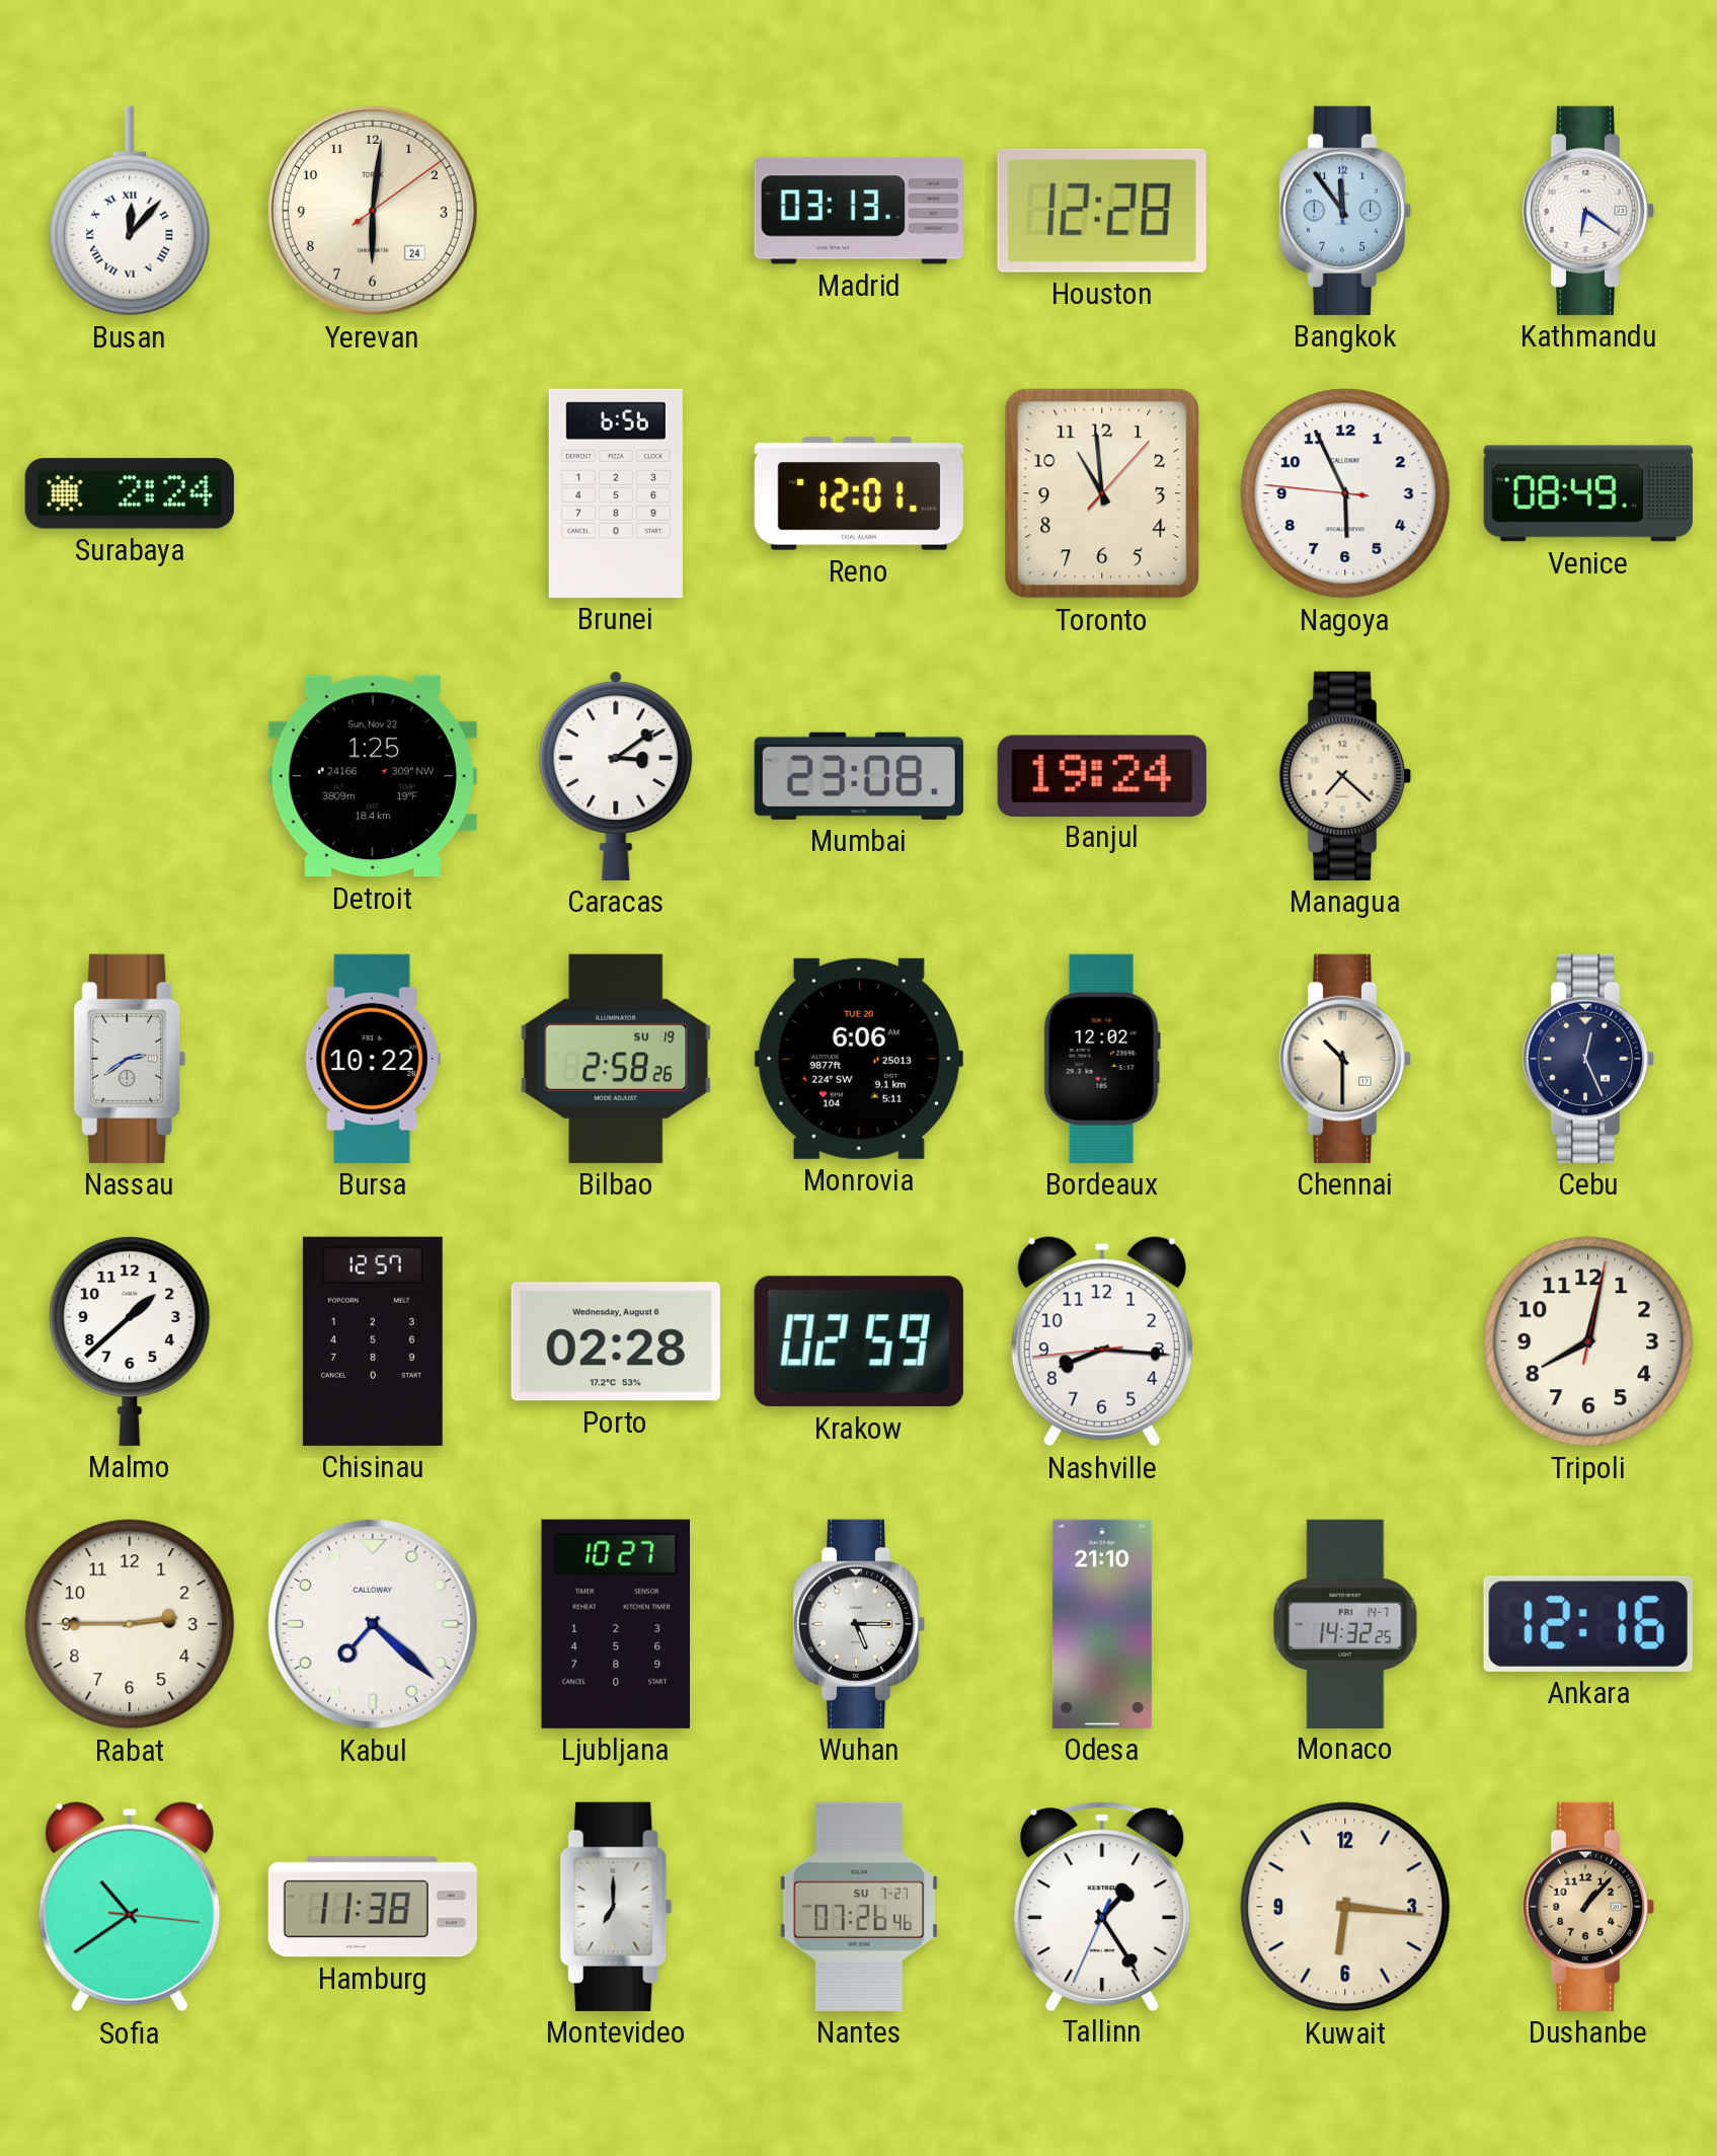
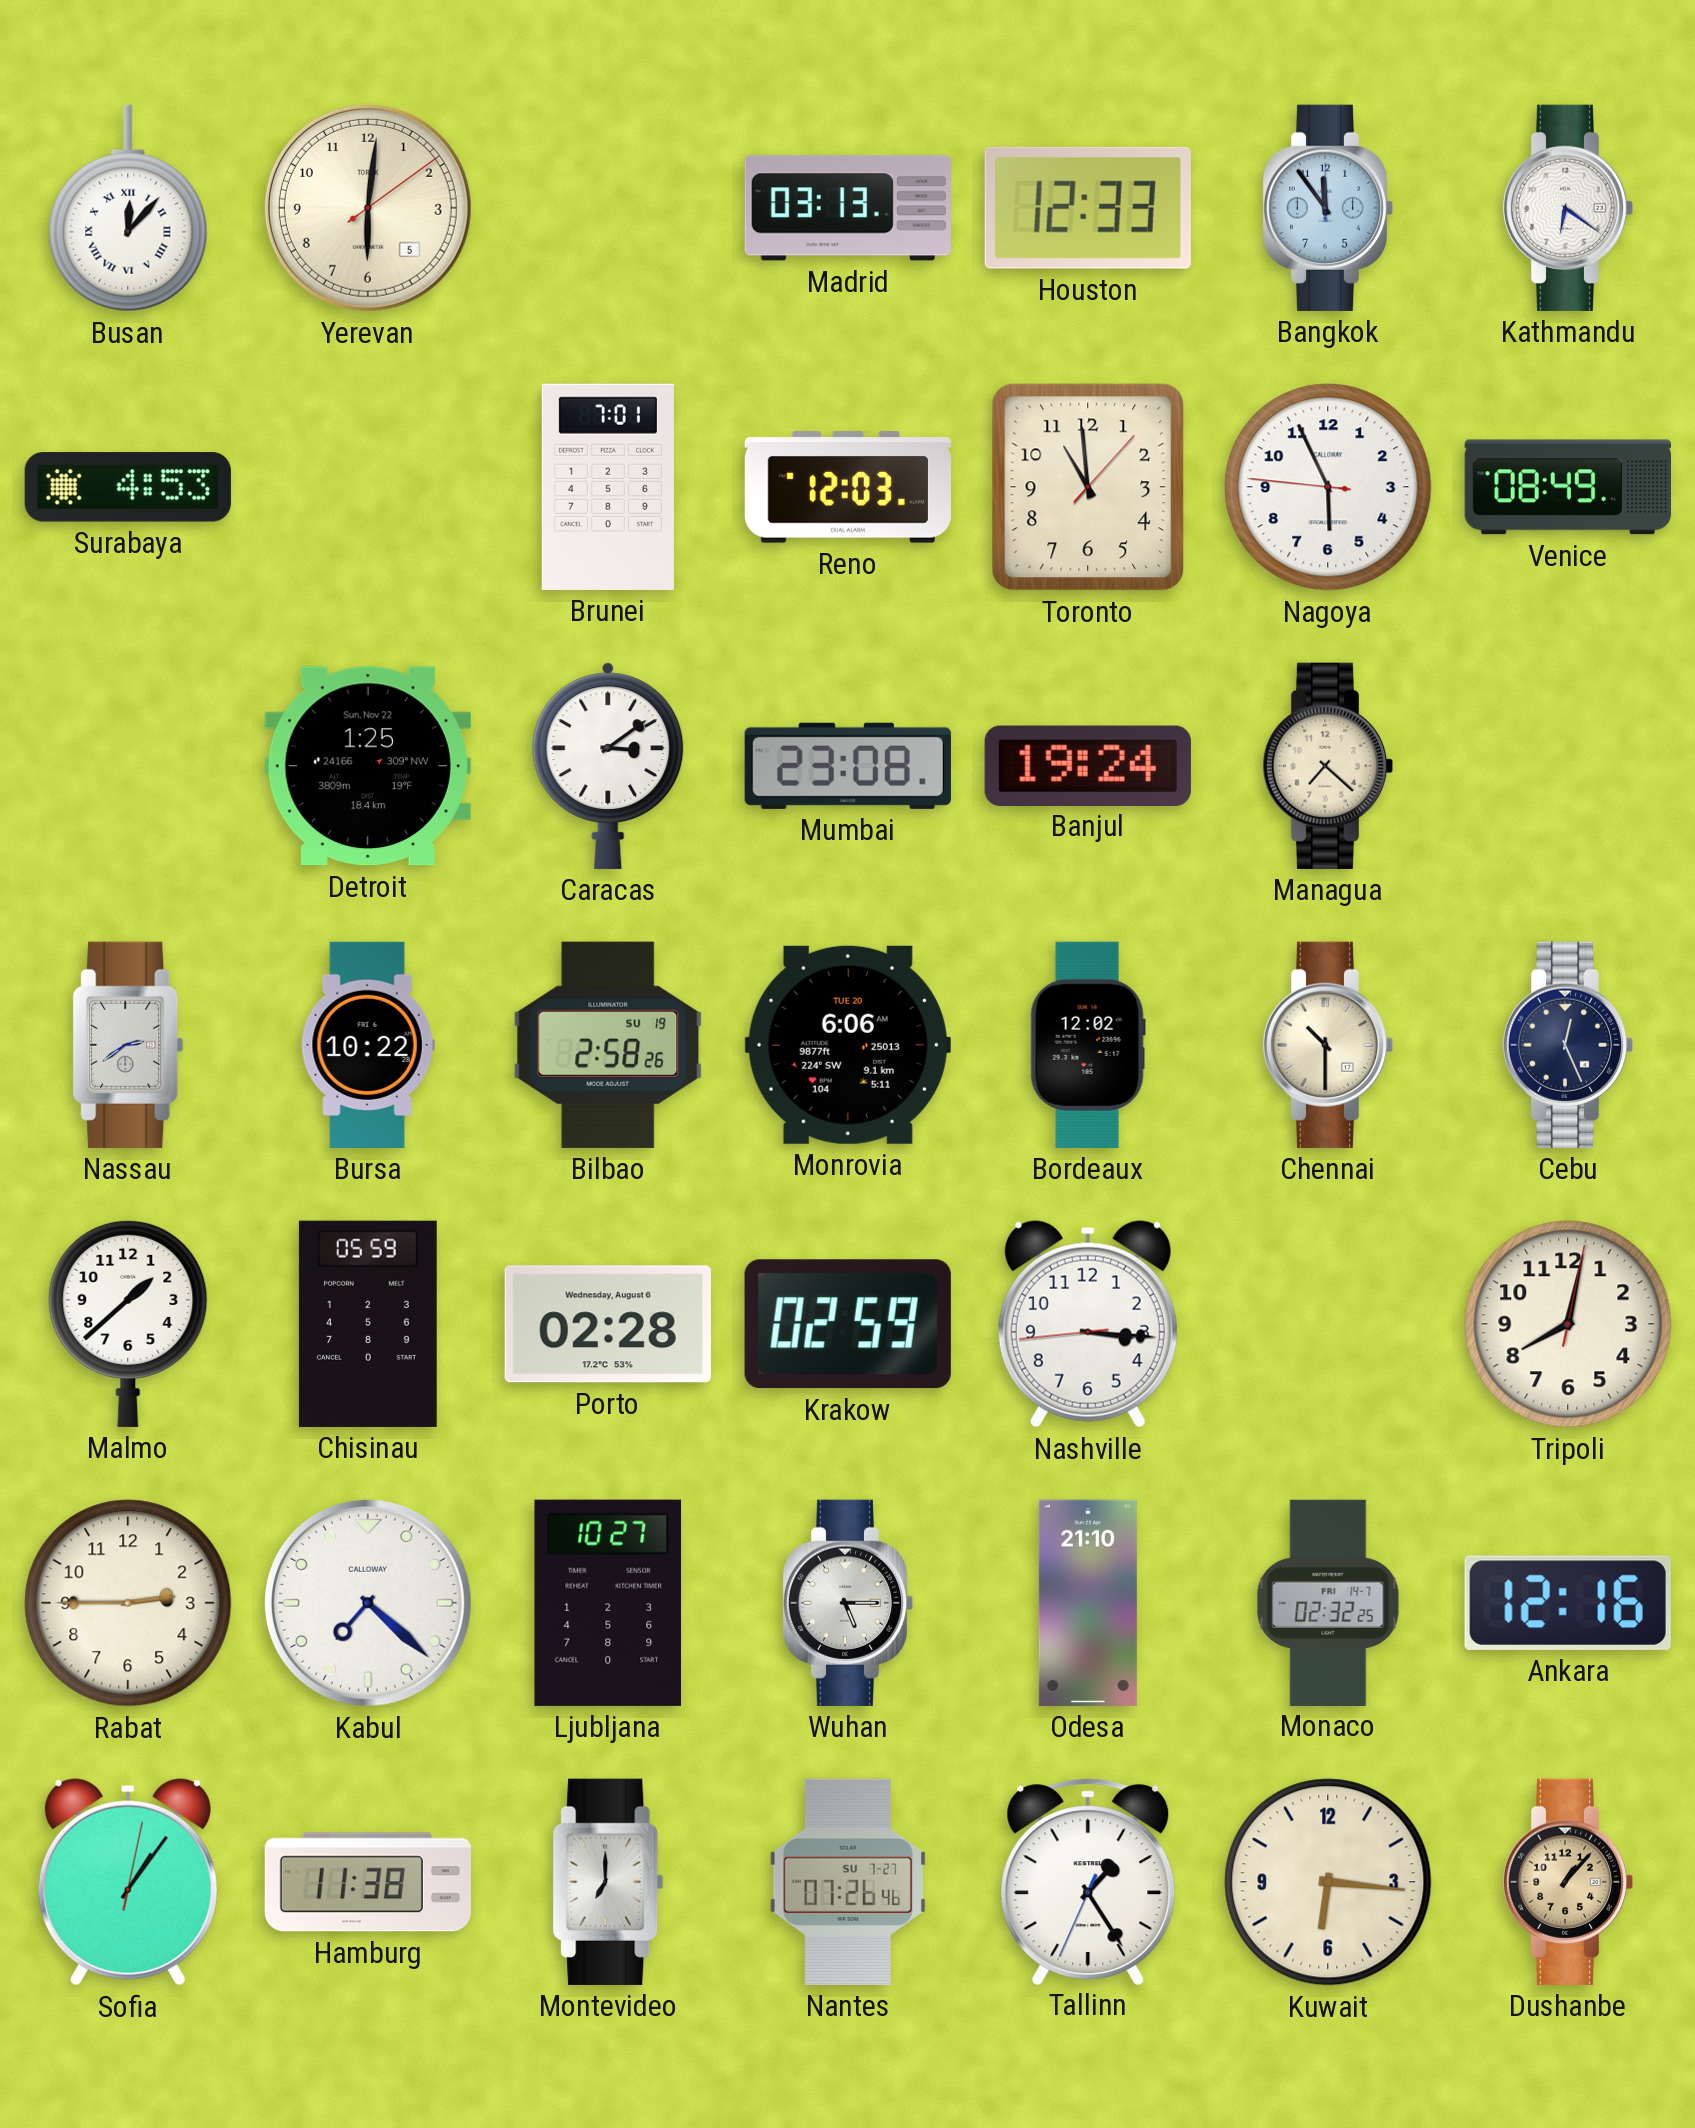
Yerevan date: 24 -> 5
Houston: 12:28 -> 12:33
Surabaya: 2:24 -> 4:53
Brunei: 6:56 -> 7:01
Reno: 12:01 -> 12:03
Chisinau: 12:57 -> 05:59
Nashville: 8:15 -> 3:15
Monaco: 14:32 -> 02:32
Sofia: 10:39 -> 1:06
